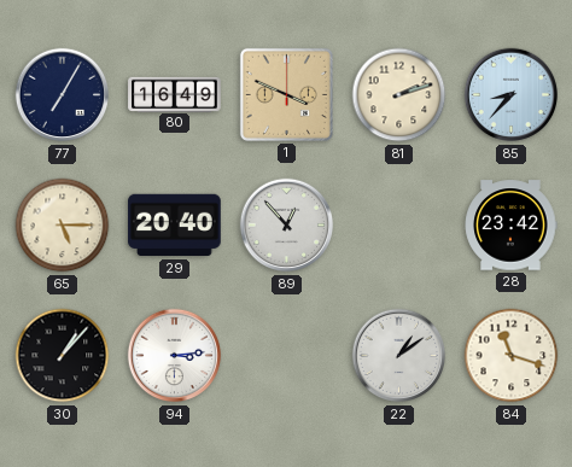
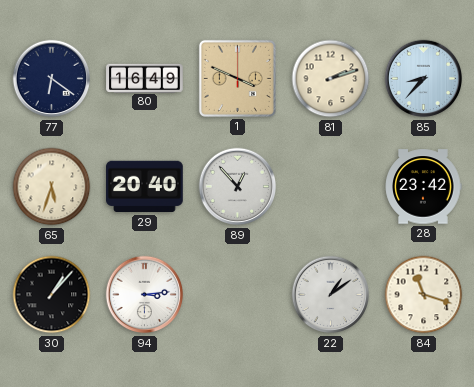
77: 7:05 -> 6:21
65: 5:15 -> 5:33
